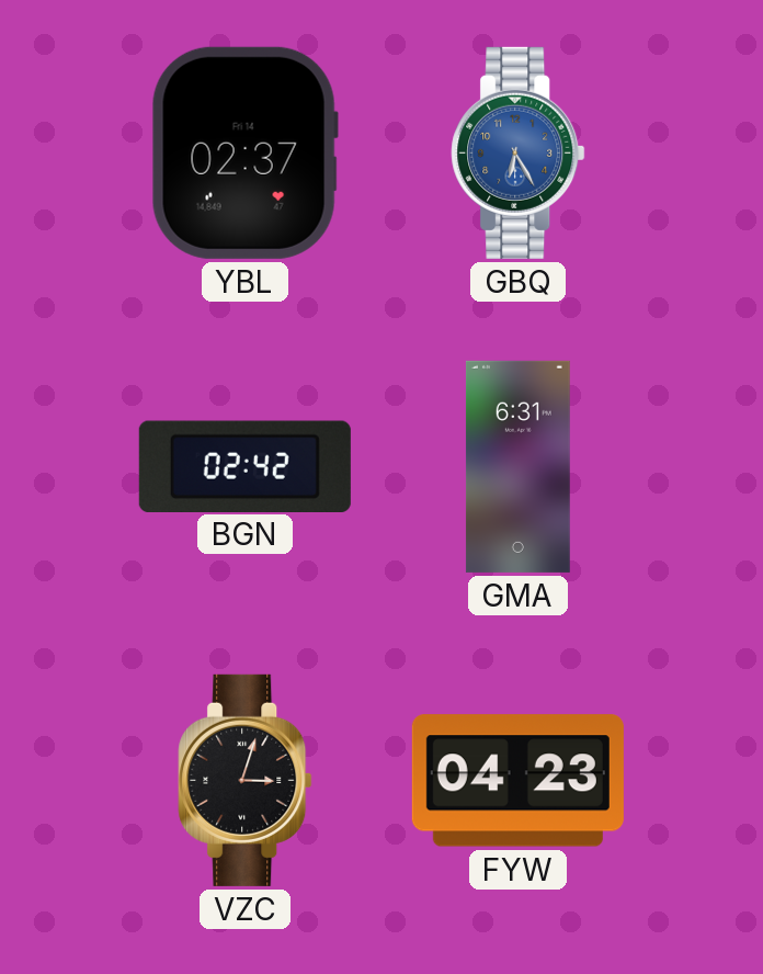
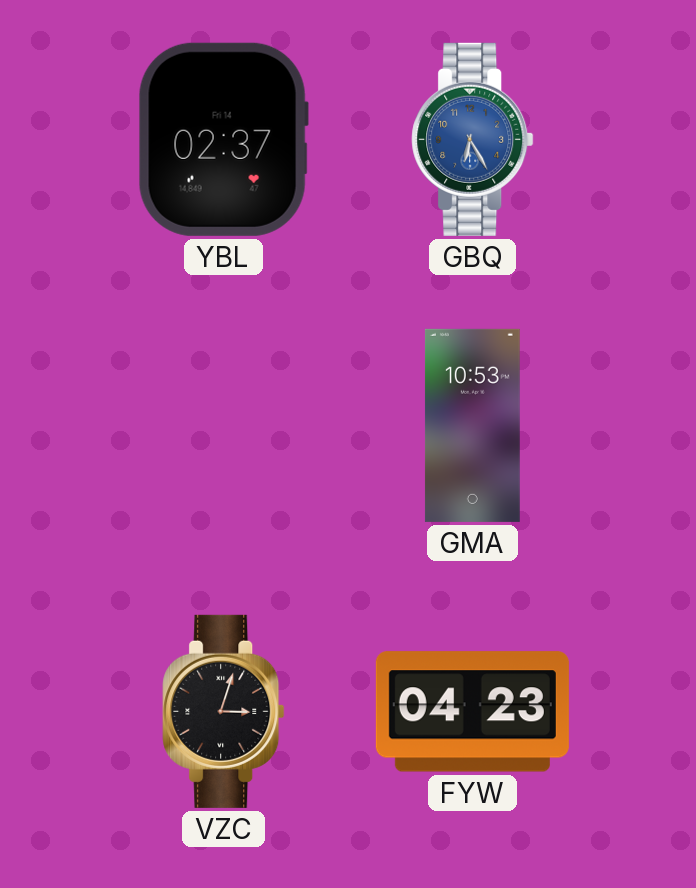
BGN: 02:42 -> none
GMA: 6:31 -> 10:53
